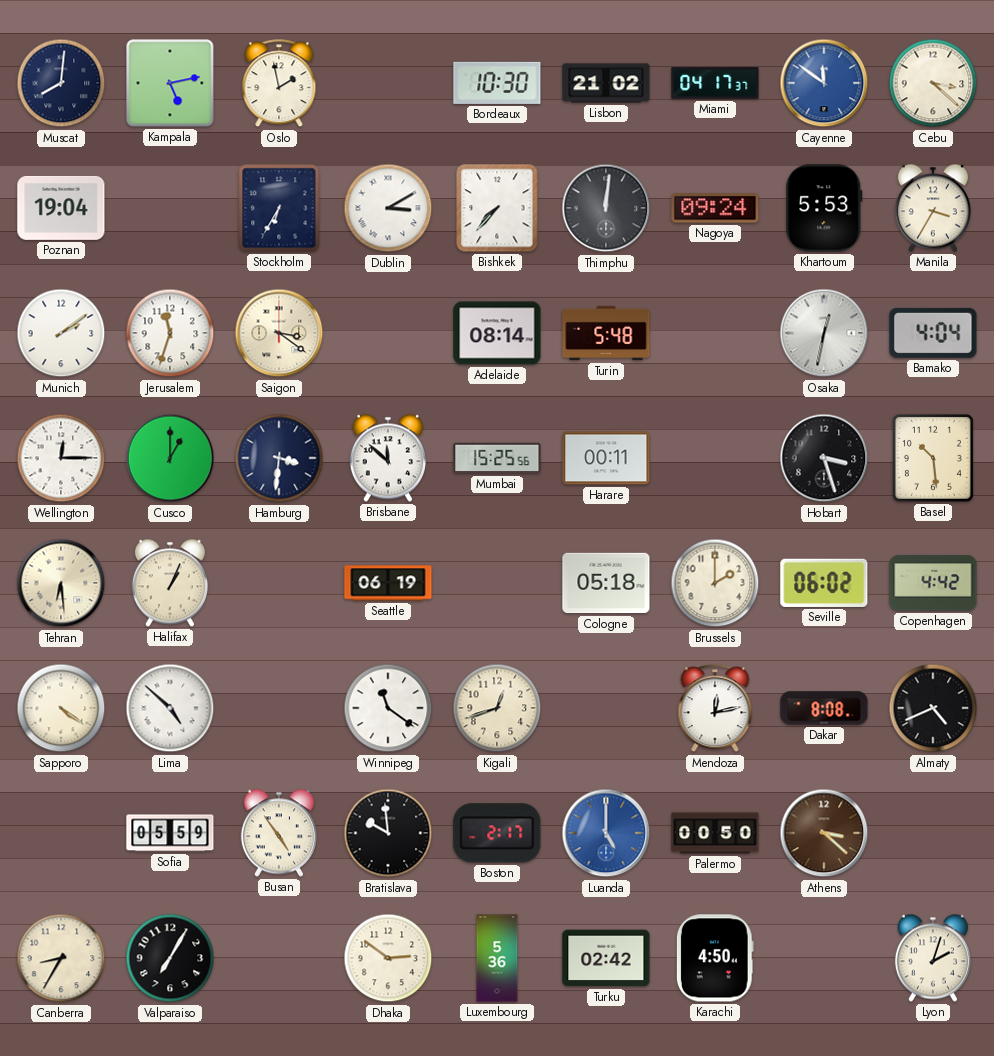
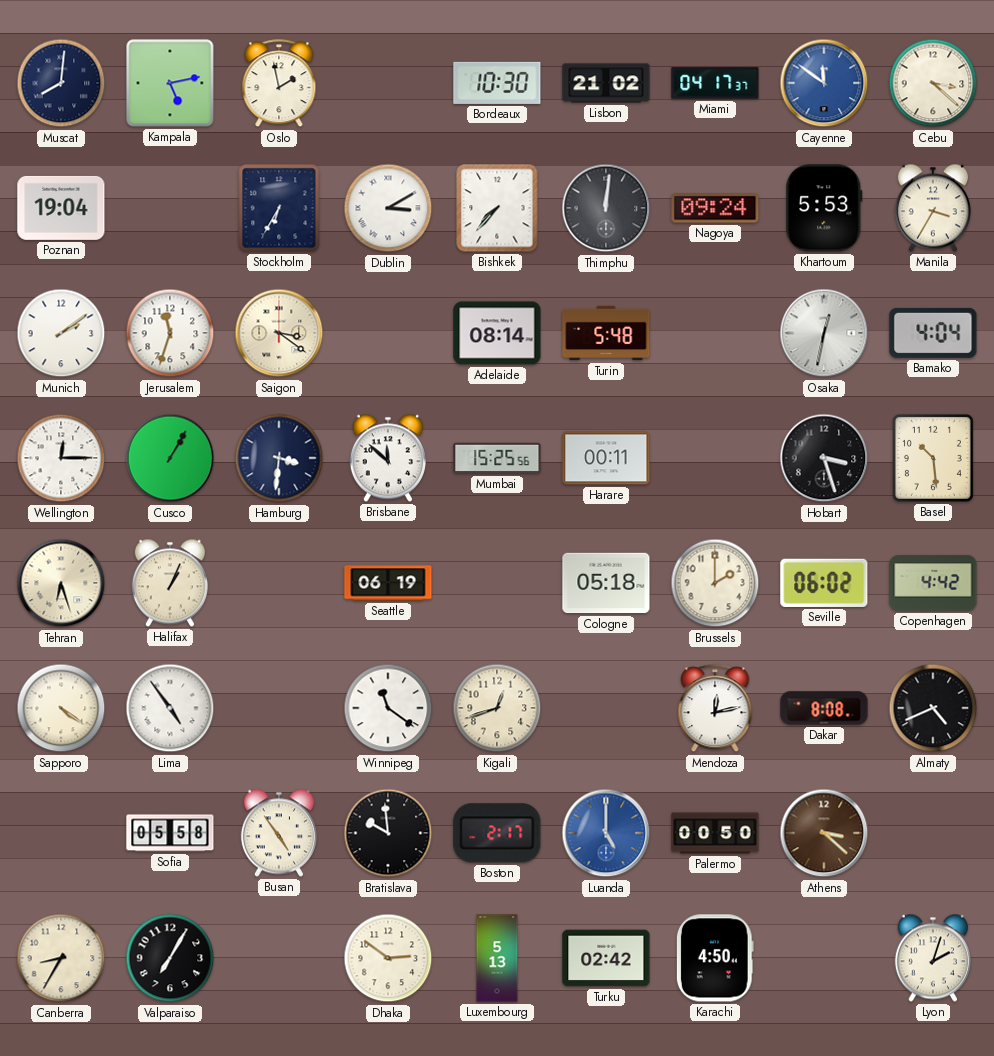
Cusco: 1:00 -> 1:05
Tehran: 6:29 -> 6:27
Lima: 4:52 -> 4:54
Sofia: 05:59 -> 05:58
Luxembourg: 5:36 -> 5:13
